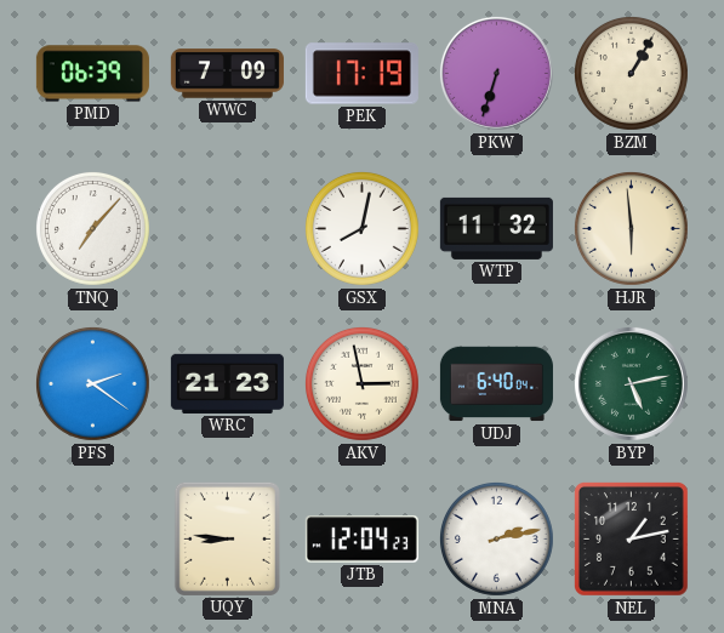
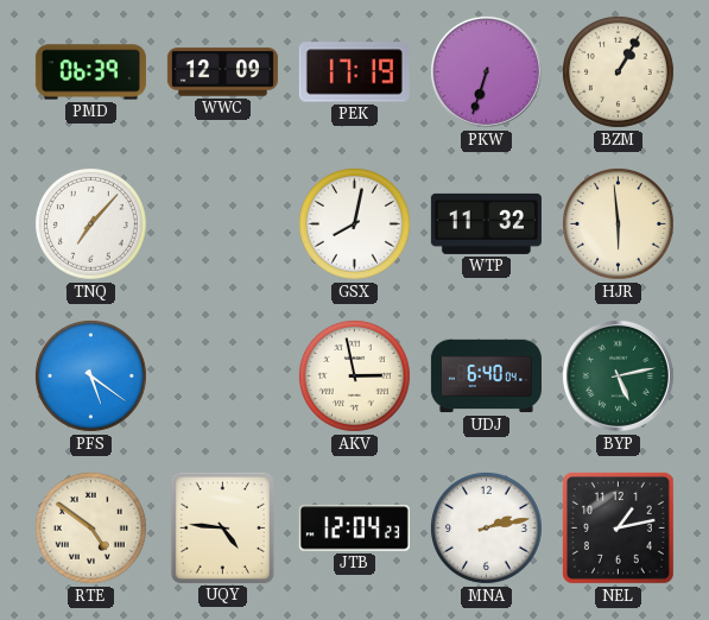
WWC: 7:09 -> 12:09
PFS: 2:21 -> 5:21
WRC: 21:23 -> none
RTE: none -> 4:51
UQY: 8:46 -> 4:46
